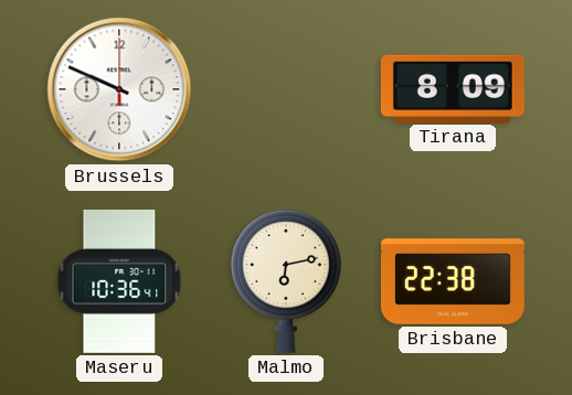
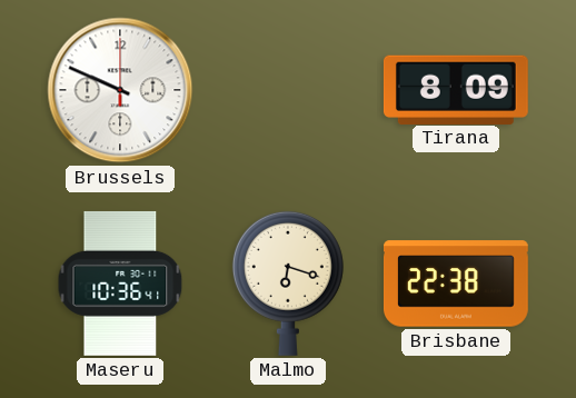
Malmo: 6:13 -> 6:18
